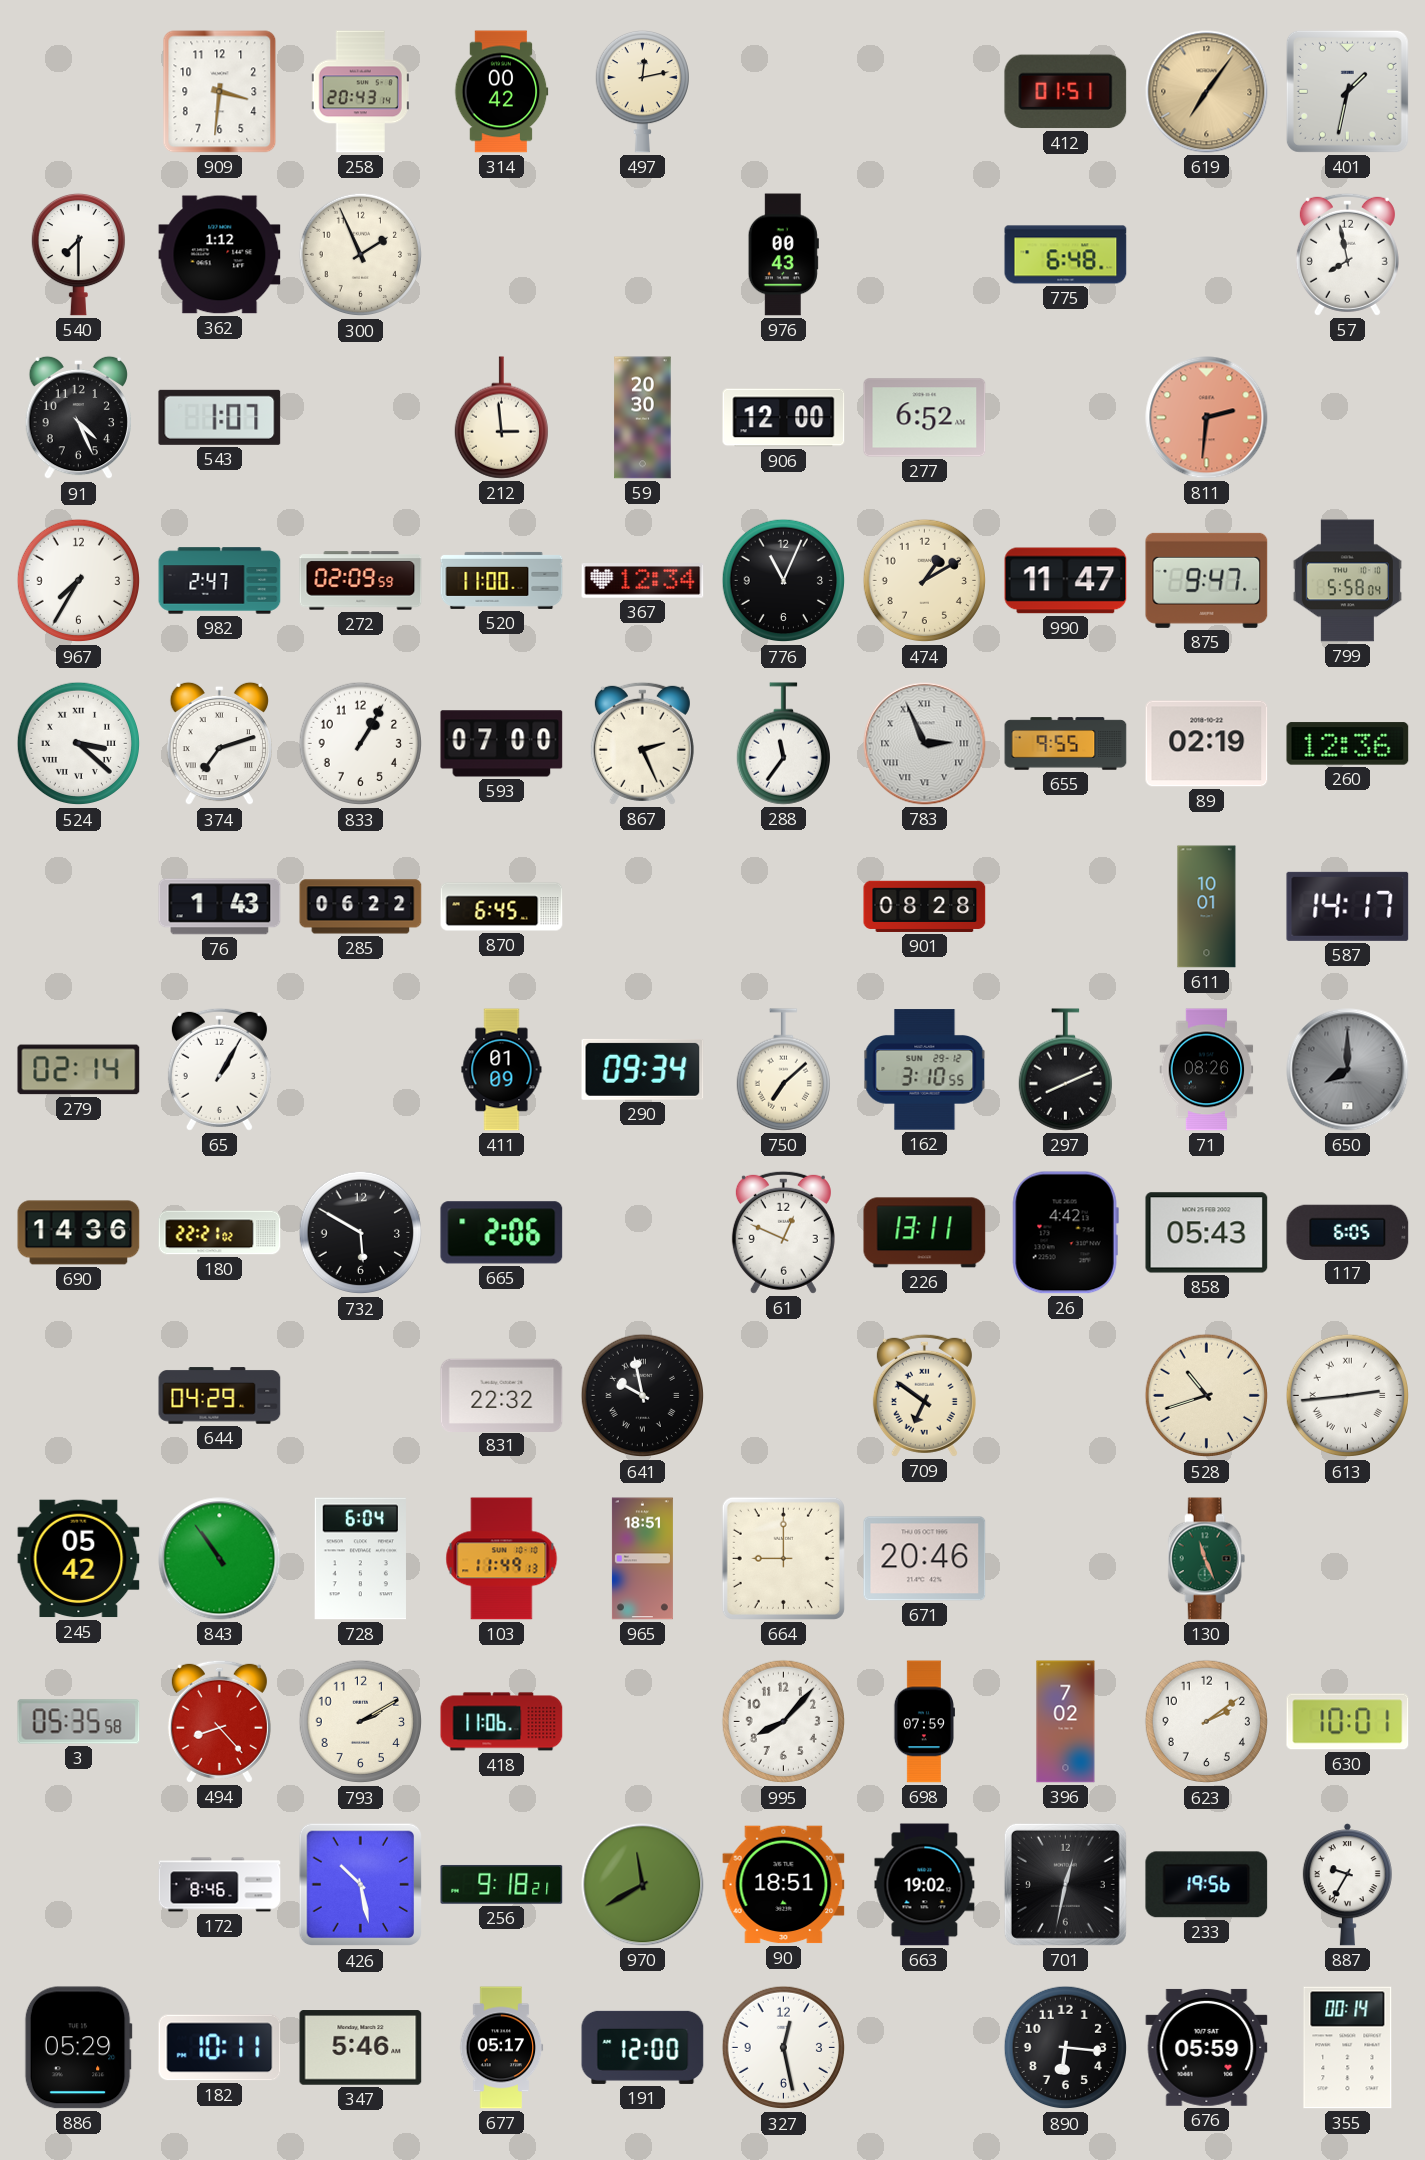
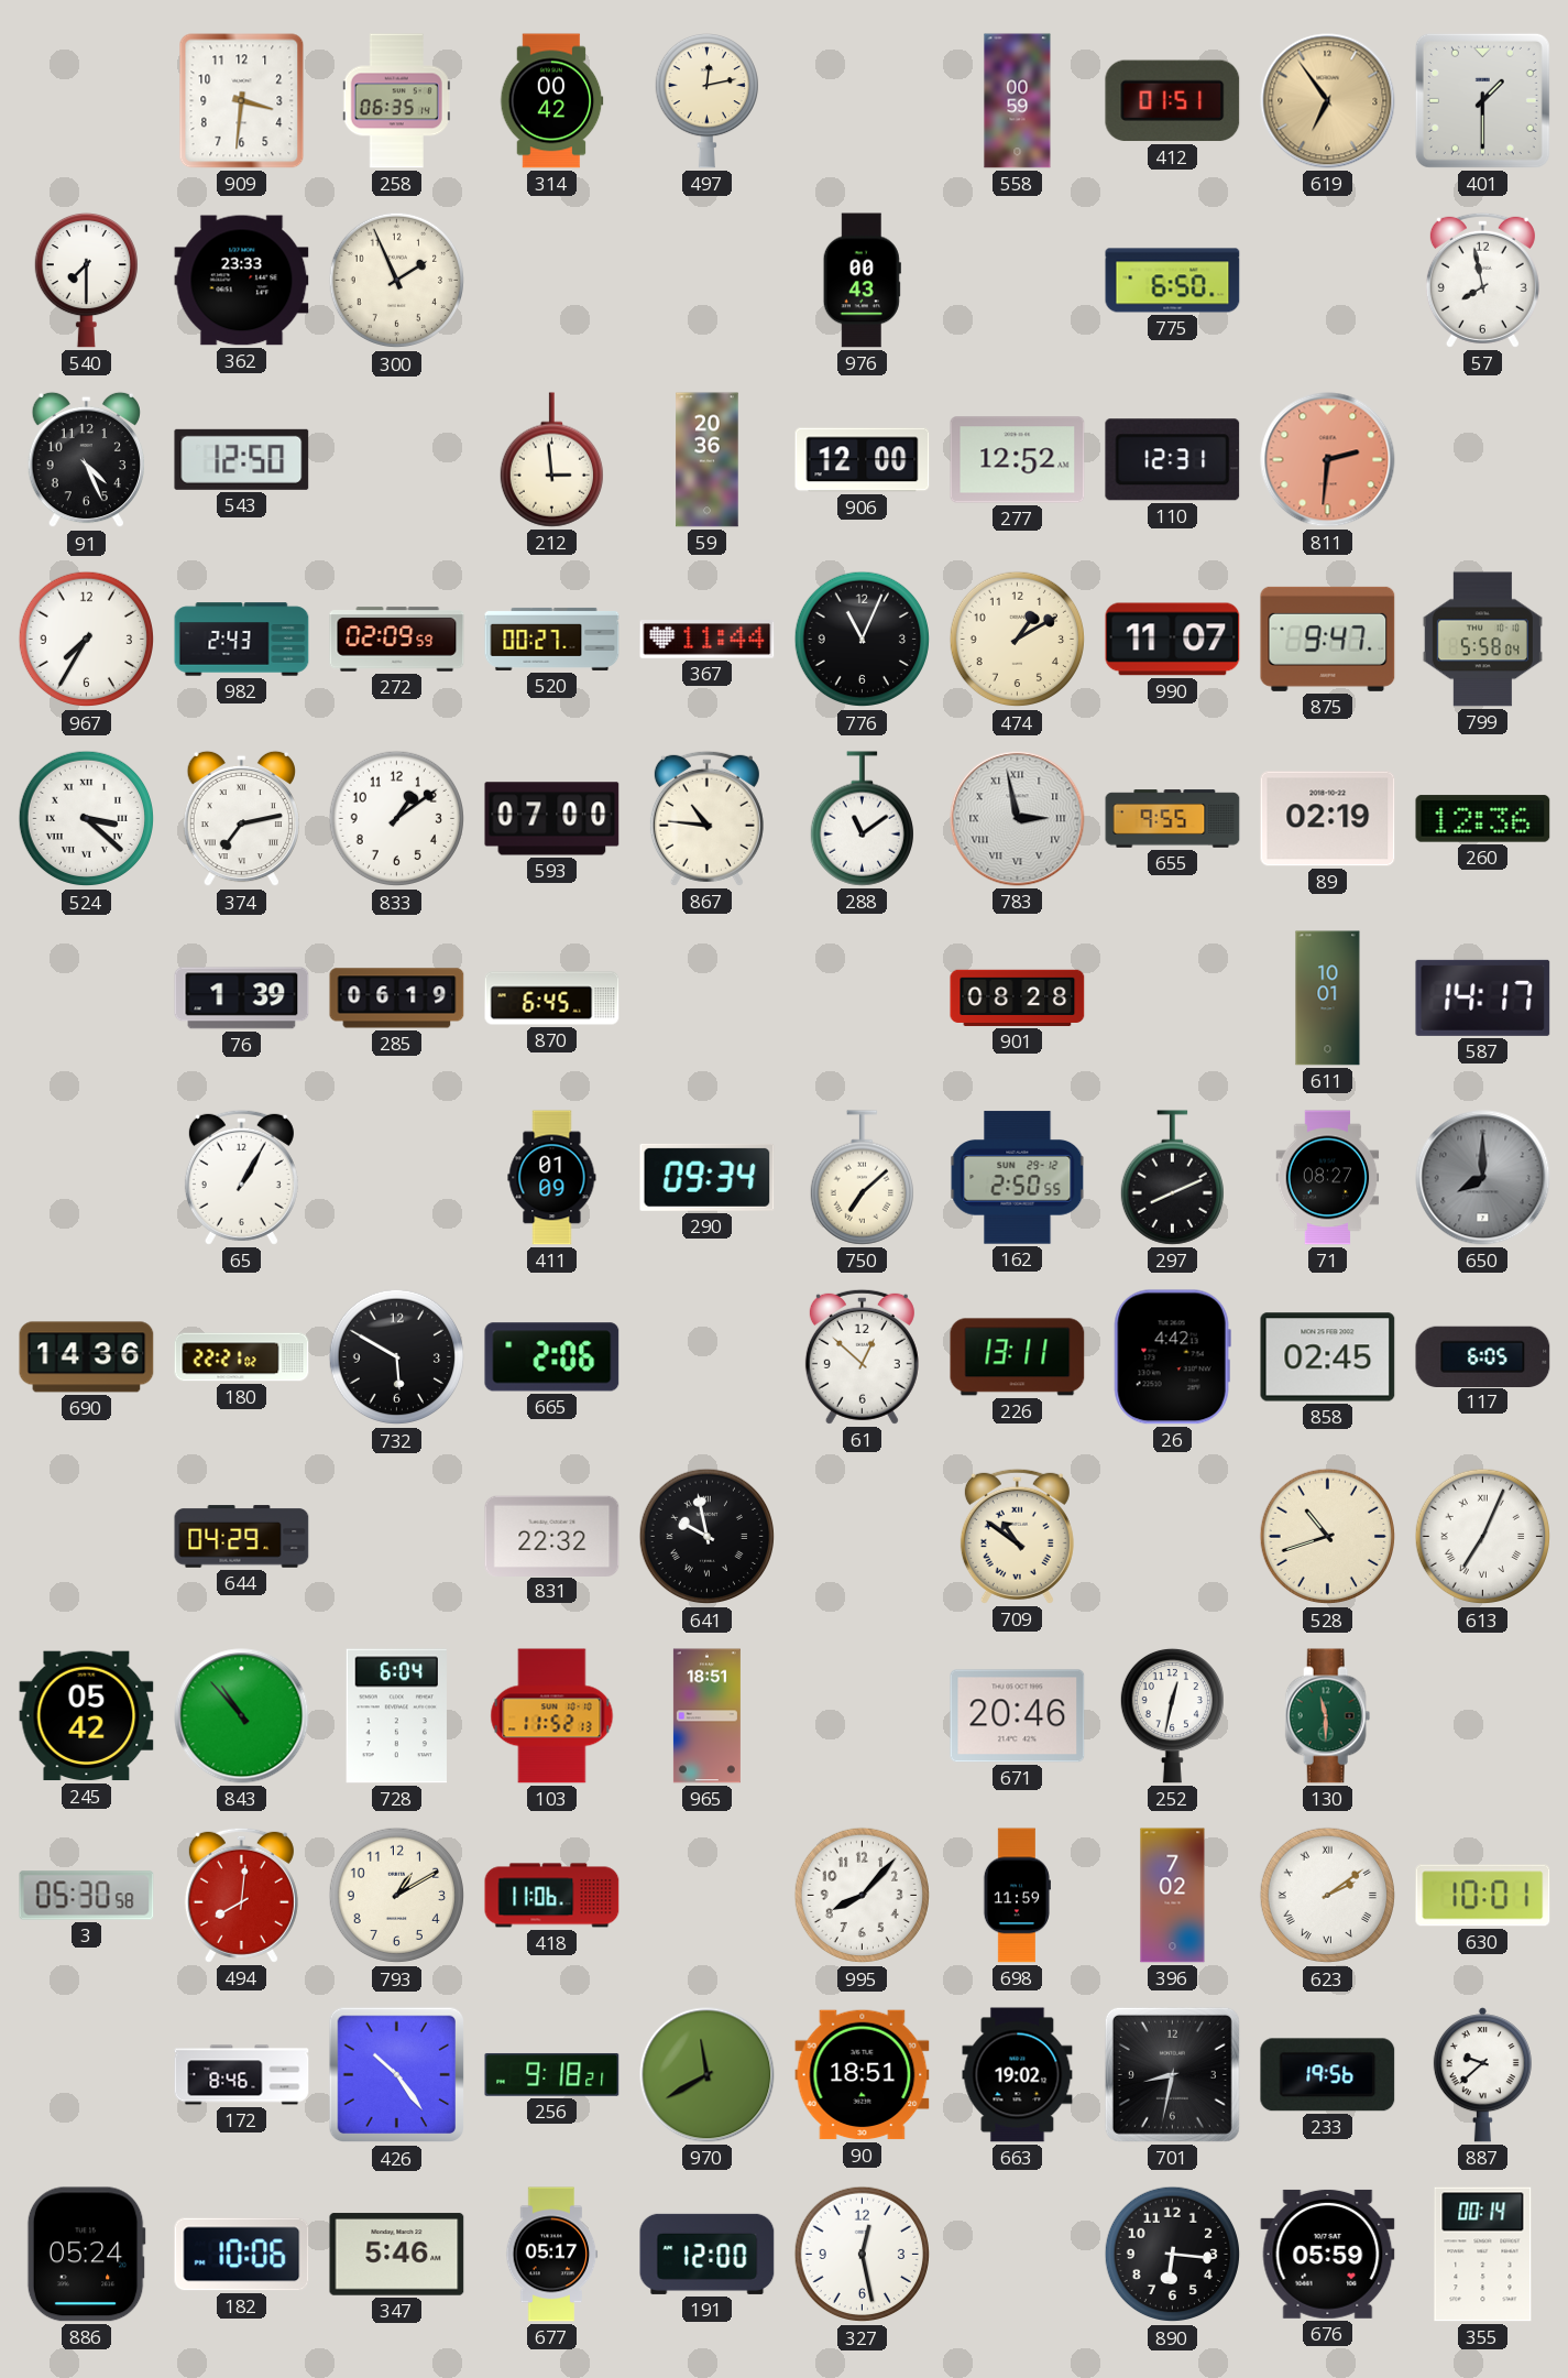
258: 20:43 -> 06:35
558: none -> 00:59
619: 7:06 -> 6:54
401: 1:32 -> 1:30
362: 1:12 -> 23:33
775: 6:48 -> 6:50
543: 1:07 -> 12:50
59: 20:30 -> 20:36
277: 6:52 -> 12:52
110: none -> 12:31
982: 2:47 -> 2:43
520: 11:00 -> 00:27
367: 12:34 -> 11:44
990: 11:47 -> 11:07
374: 7:12 -> 7:13
833: 1:05 -> 1:09
867: 2:26 -> 10:46
288: 11:36 -> 11:09
783: 2:56 -> 2:58
76: 1:43 -> 1:39
285: 06:22 -> 06:19
279: 02:14 -> none
162: 3:10 -> 2:50
71: 08:26 -> 08:27
61: 12:49 -> 12:52
858: 05:43 -> 02:45
709: 6:51 -> 10:51
613: 2:44 -> 7:04
843: 10:54 -> 10:53
103: 11:49 -> 11:52
664: 9:00 -> none
252: none -> 12:32
130: 11:26 -> 11:30
3: 05:35 -> 05:30
494: 8:23 -> 8:01
793: 2:10 -> 1:10
698: 07:59 -> 11:59
623 numerals: Arabic -> Roman
426: 10:28 -> 10:24
701: 12:32 -> 8:32
887: 9:35 -> 9:38
886: 05:29 -> 05:24
182: 10:11 -> 10:06
